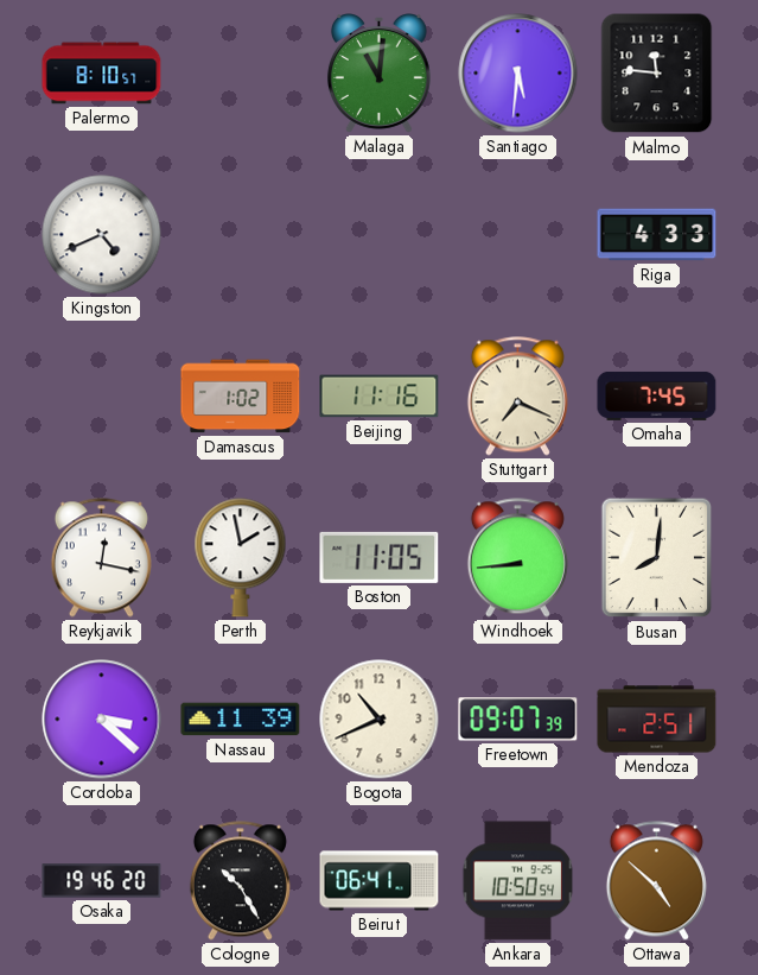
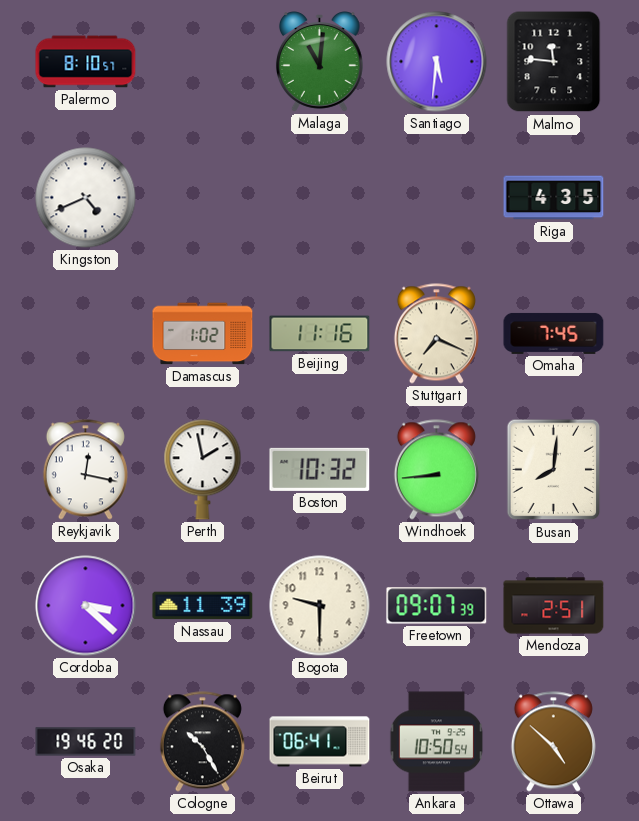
Riga: 4:33 -> 4:35
Boston: 11:05 -> 10:32
Bogota: 10:41 -> 9:30
